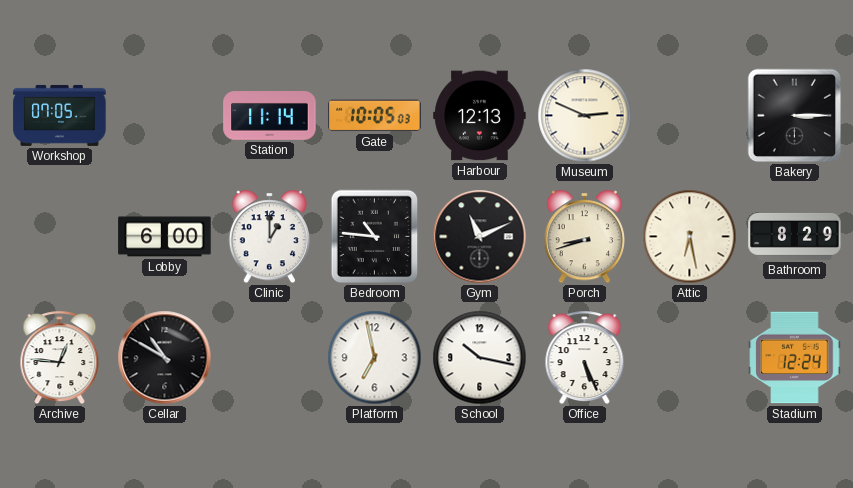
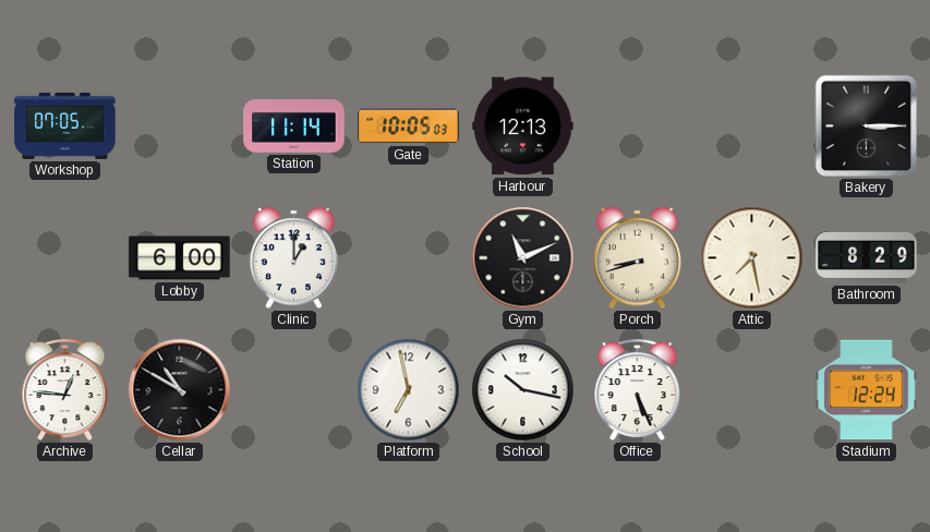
Museum: 2:49 -> none
Bedroom: 10:46 -> none
Attic: 6:28 -> 7:28
